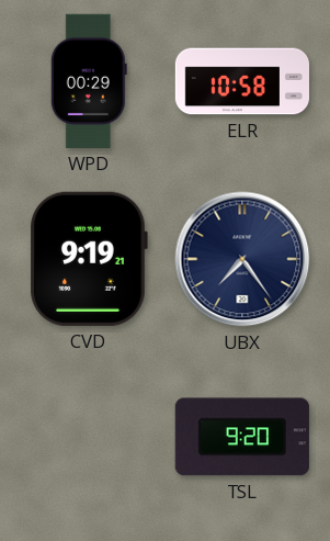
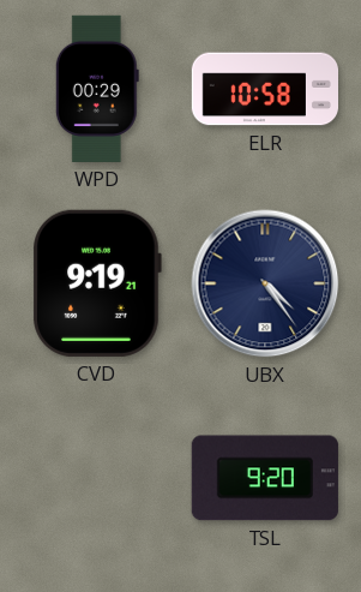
UBX: 7:24 -> 4:24
